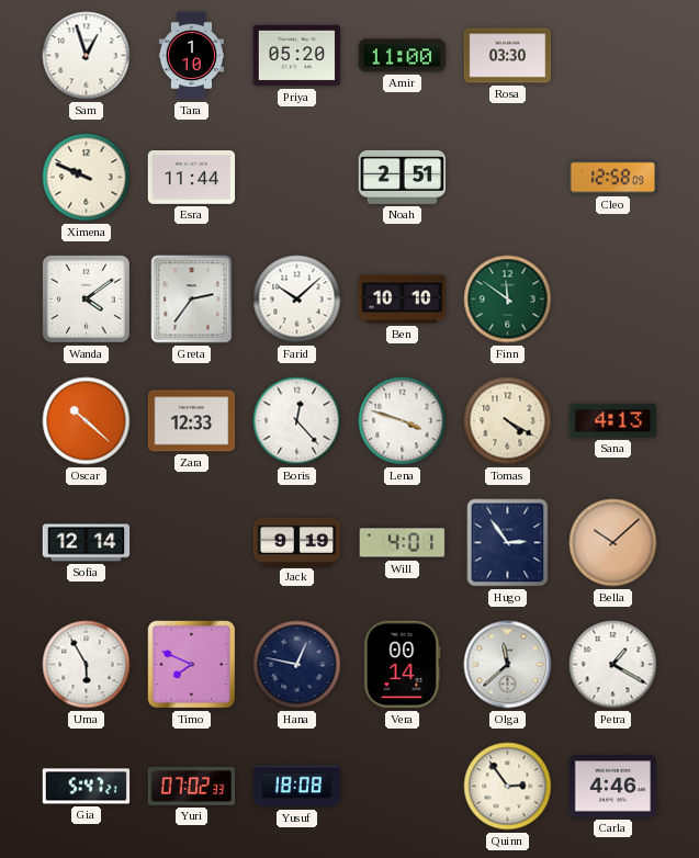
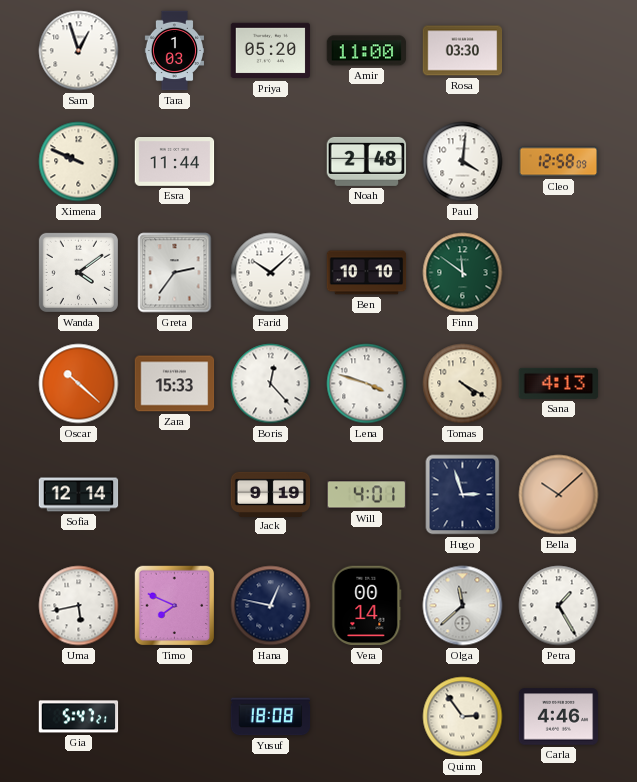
Tara: 1:10 -> 1:03
Noah: 2:51 -> 2:48
Paul: none -> 4:01
Zara: 12:33 -> 15:33
Hugo: 2:54 -> 2:57
Uma: 5:55 -> 5:43
Petra: 1:20 -> 1:25
Yuri: 07:02 -> none
